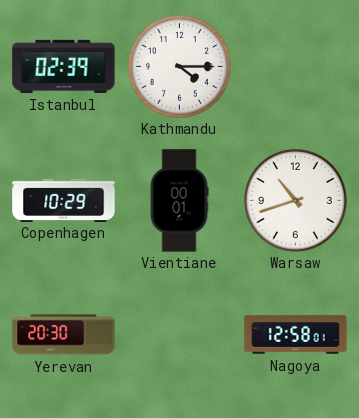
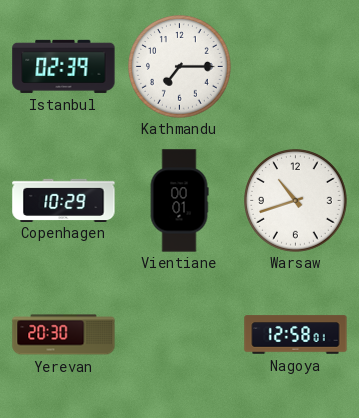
Kathmandu: 4:15 -> 7:15
